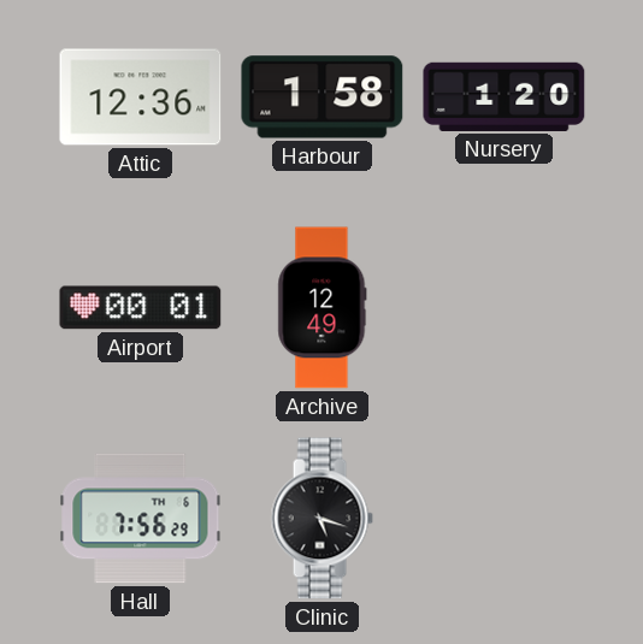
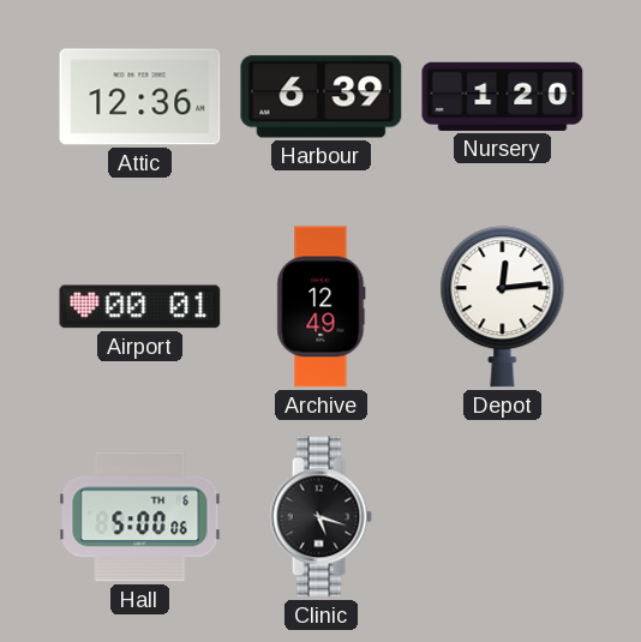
Harbour: 1:58 -> 6:39
Depot: none -> 12:14
Hall: 7:56 -> 5:00
